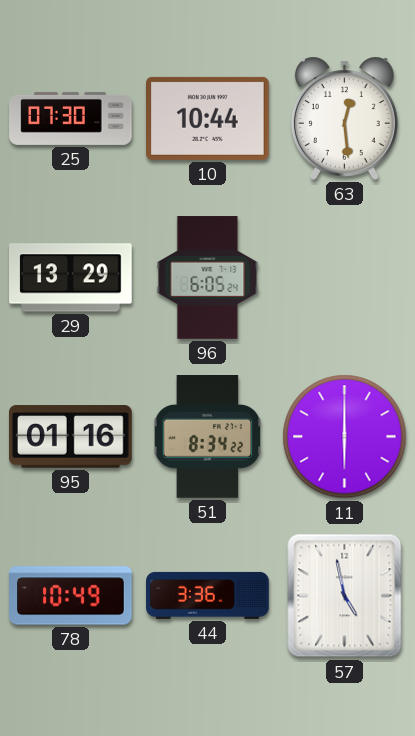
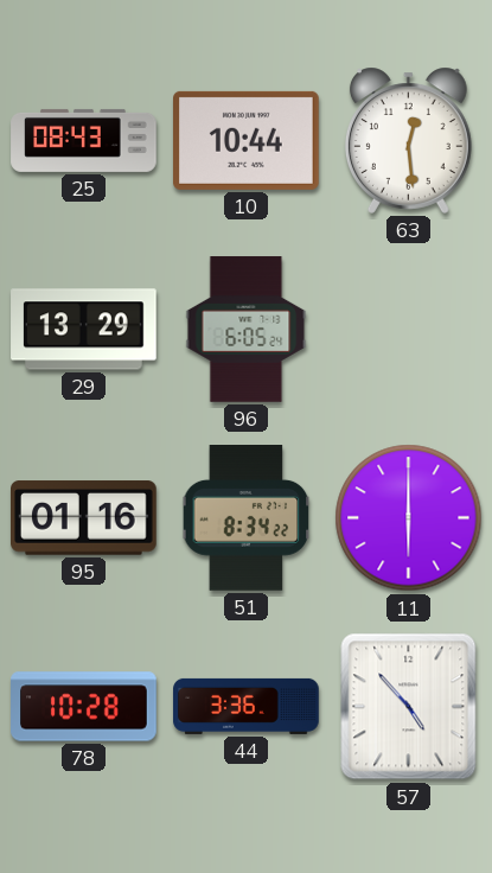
25: 07:30 -> 08:43
78: 10:49 -> 10:28
57: 4:58 -> 4:53
